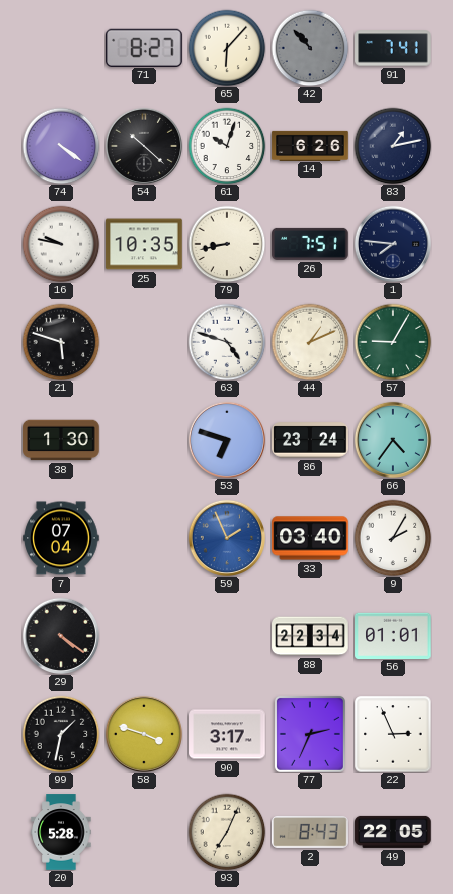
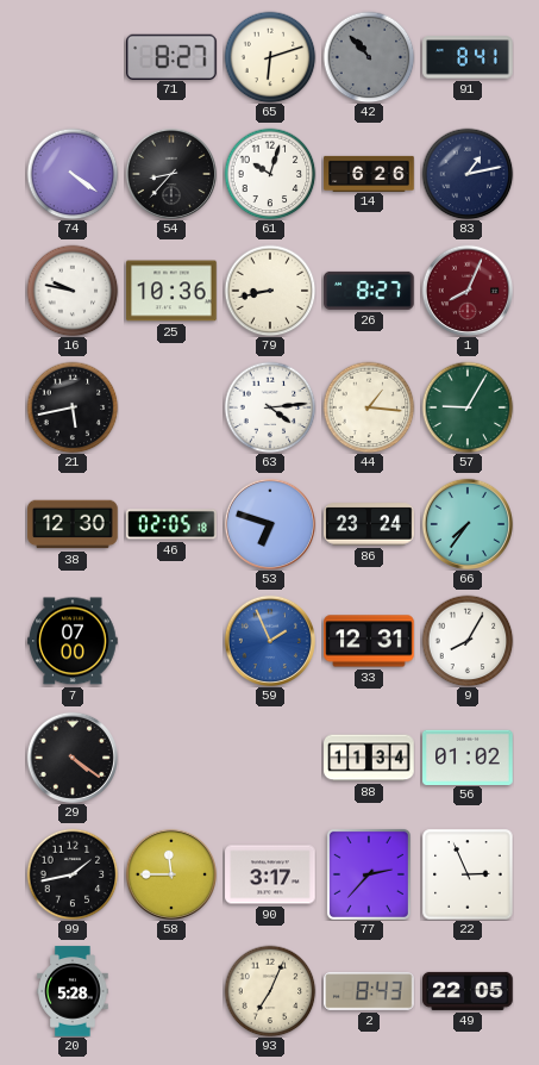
65: 6:07 -> 6:12
91: 7:41 -> 8:41
54: 10:22 -> 8:37
25: 10:35 -> 10:36
26: 7:51 -> 8:27
1: 7:46 -> 8:04
1 dial: navy -> burgundy
21: 5:48 -> 5:43
63: 4:48 -> 4:14
44: 1:11 -> 1:16
38: 1:30 -> 12:30
46: none -> 02:05
66: 4:36 -> 7:36
7: 07:04 -> 07:00
33: 03:40 -> 12:31
9: 2:05 -> 8:05
88: 22:34 -> 11:34
56: 01:01 -> 01:02
99: 1:32 -> 1:43
58: 3:48 -> 11:45
77: 2:34 -> 2:37
